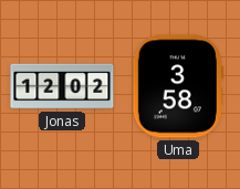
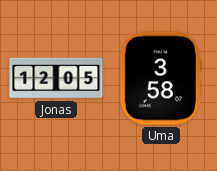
Jonas: 12:02 -> 12:05
